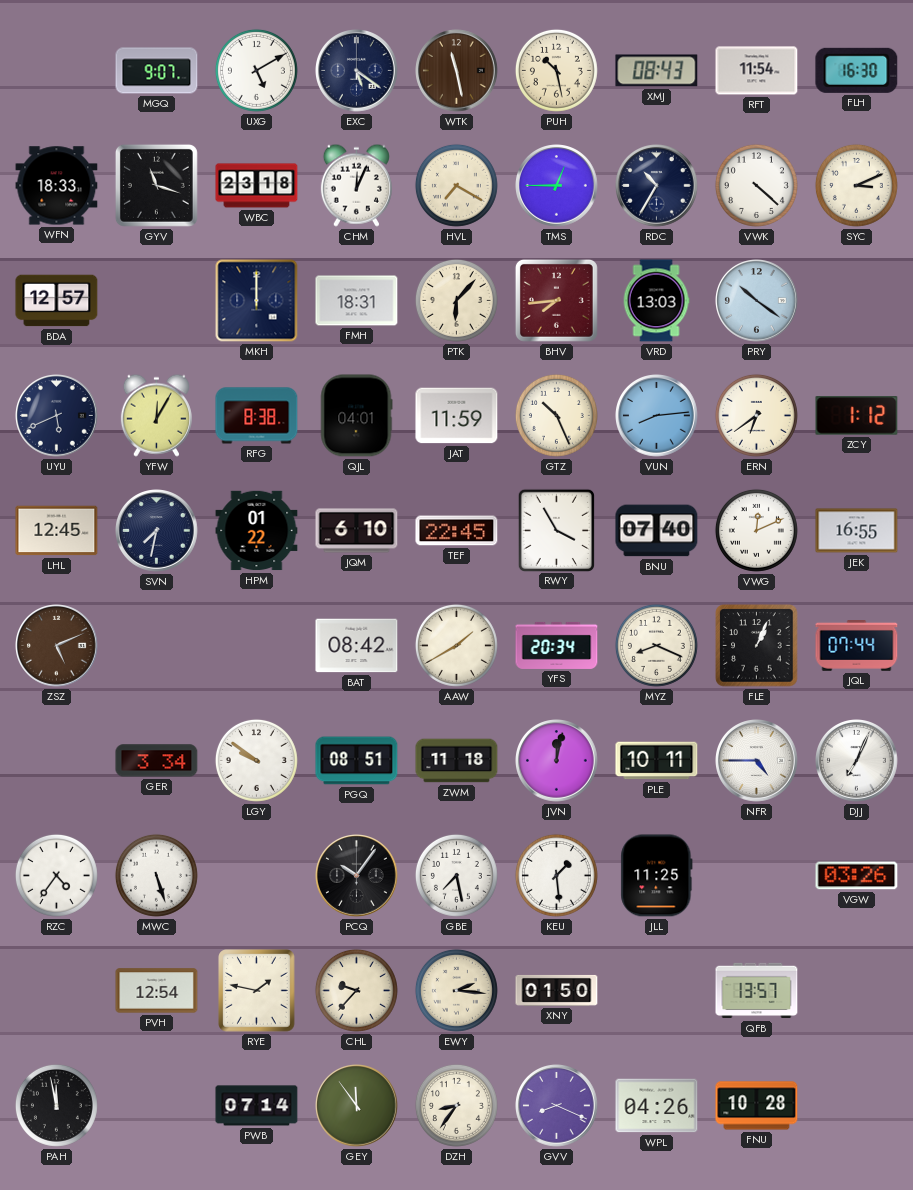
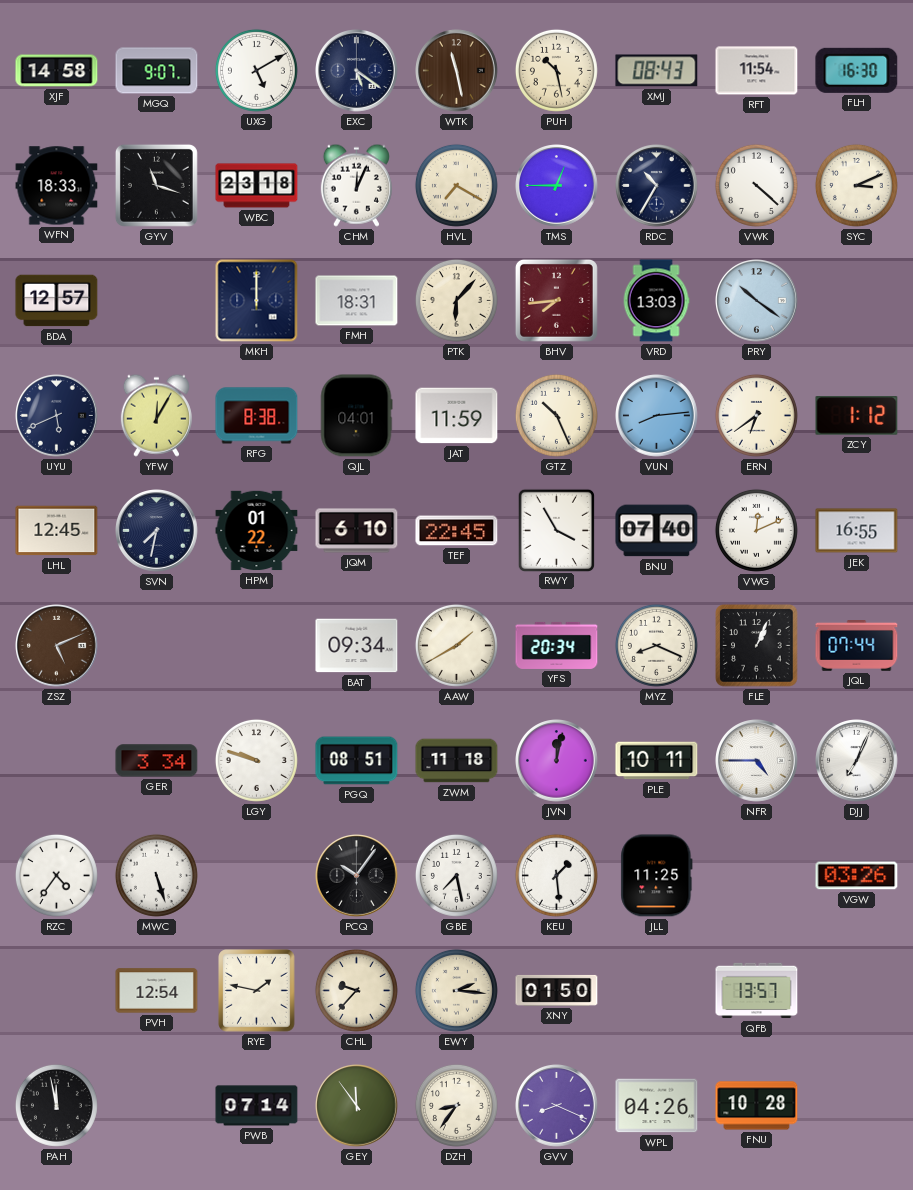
XJF: none -> 14:58
BAT: 08:42 -> 09:34
LGY: 9:51 -> 9:48
